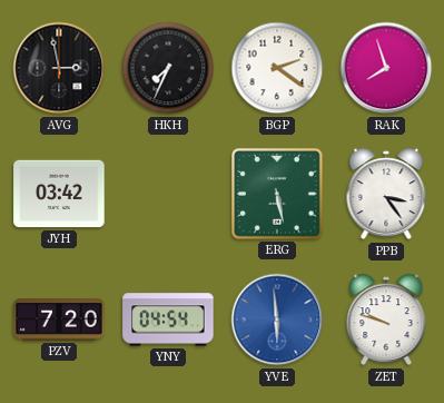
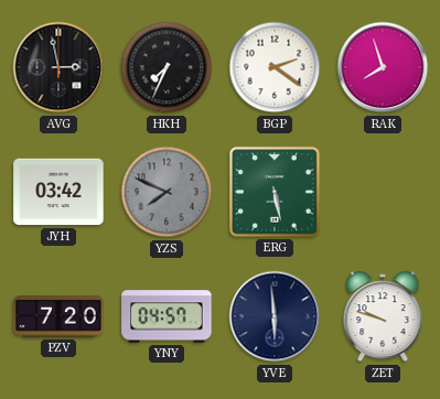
YZS: none -> 7:49
PPB: 3:24 -> none
YNY: 04:54 -> 04:57
YVE dial: blue -> navy
